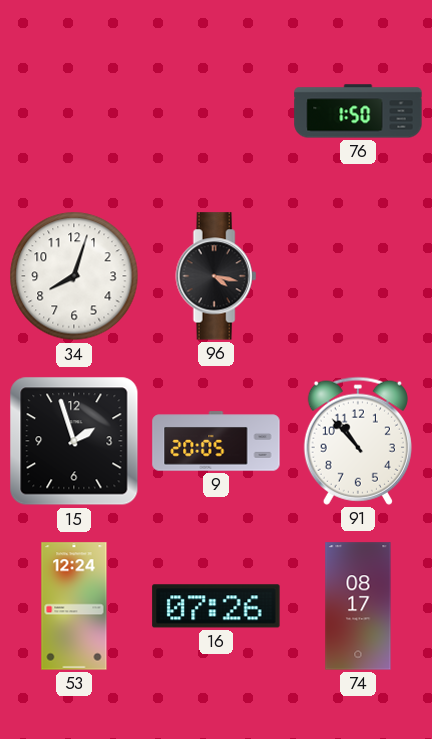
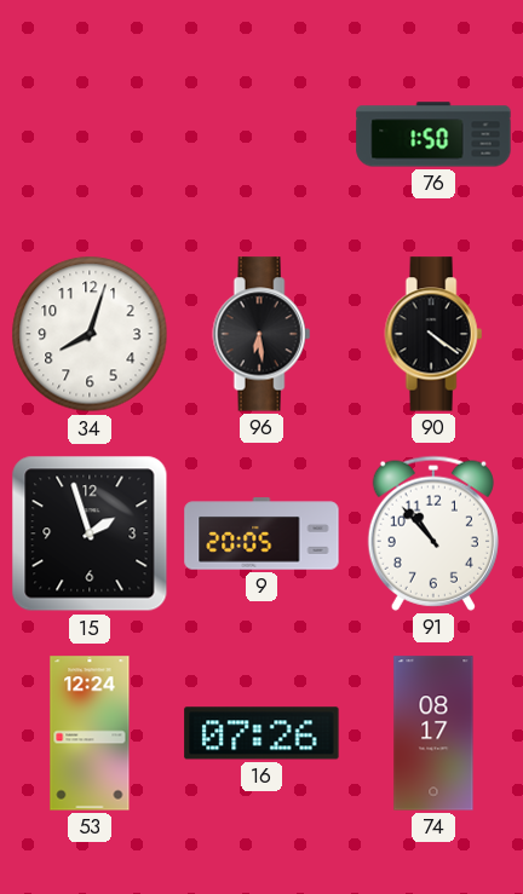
96: 4:17 -> 6:29
90: none -> 4:21
